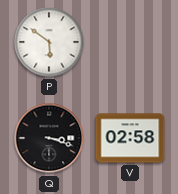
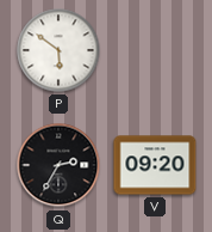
Q: 3:18 -> 2:35
V: 02:58 -> 09:20
